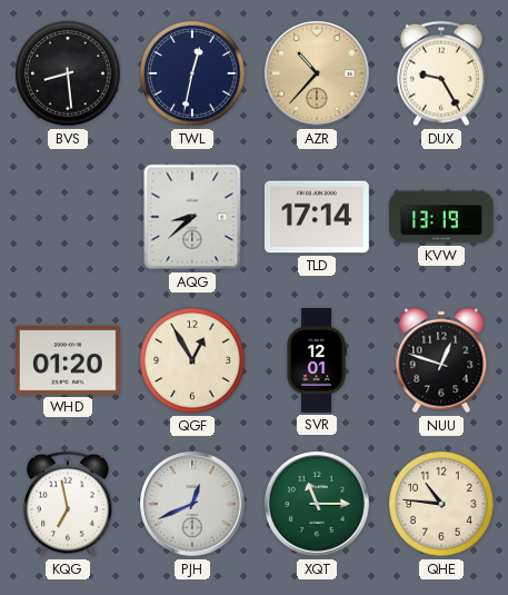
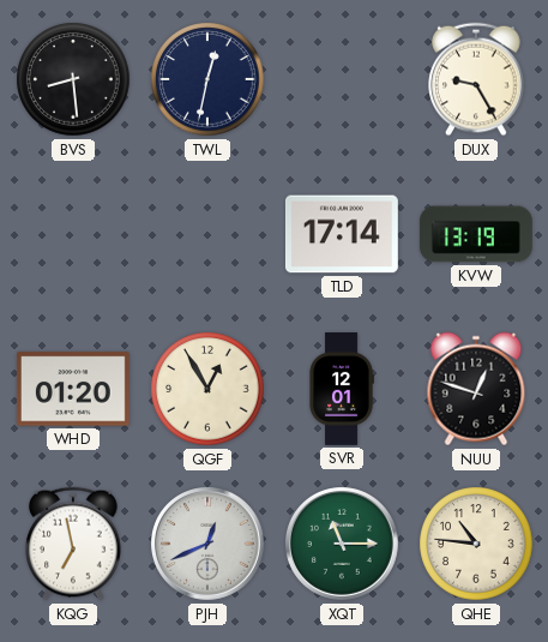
AZR: 10:37 -> none
AQG: 8:38 -> none
